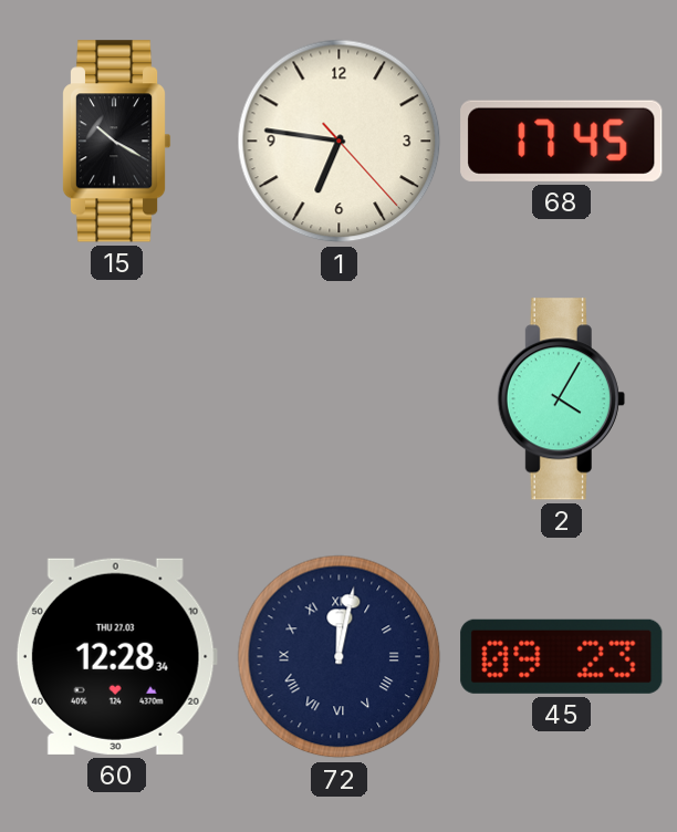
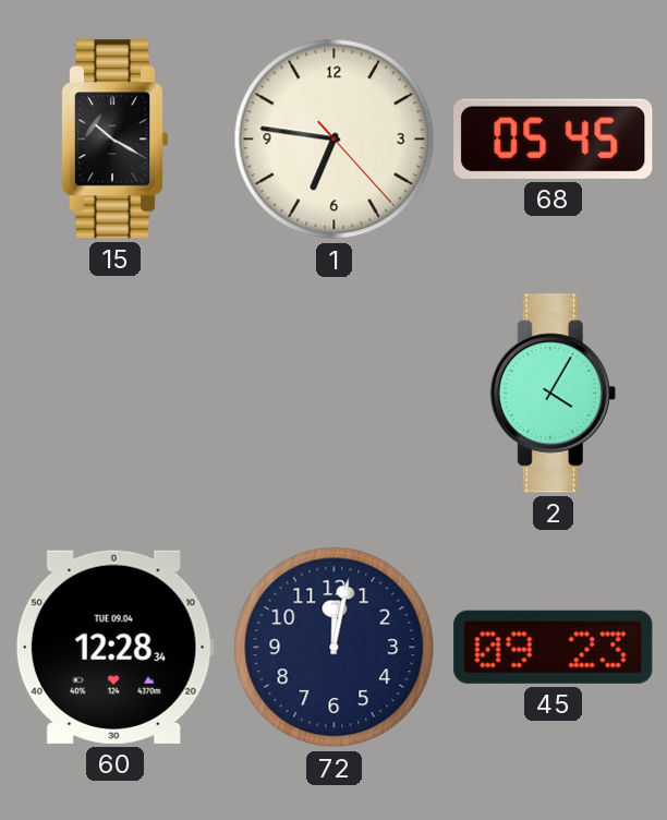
68: 17:45 -> 05:45
60 date: THU 27.03 -> TUE 09.04
72 numerals: Roman -> Arabic
